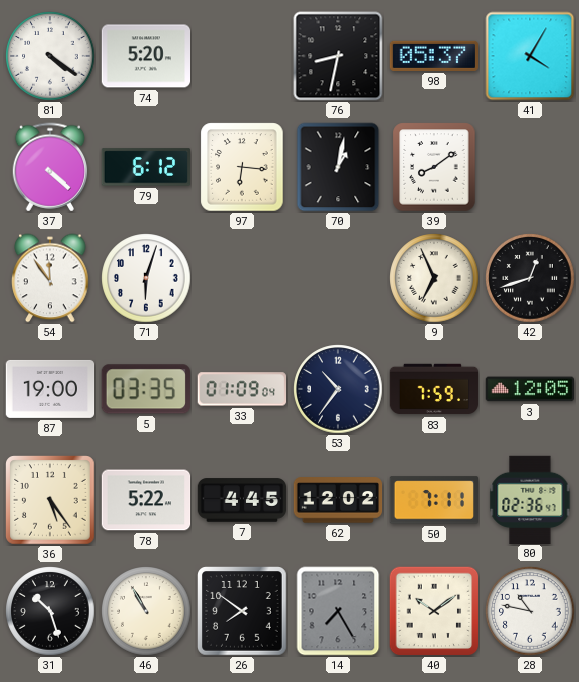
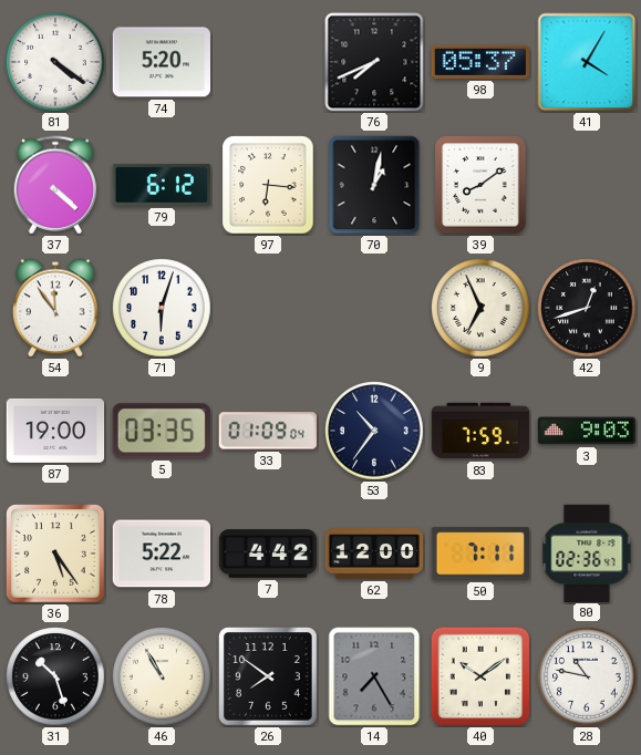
76: 8:32 -> 7:41
3: 12:05 -> 9:03
7: 4:45 -> 4:42
62: 12:02 -> 12:00
